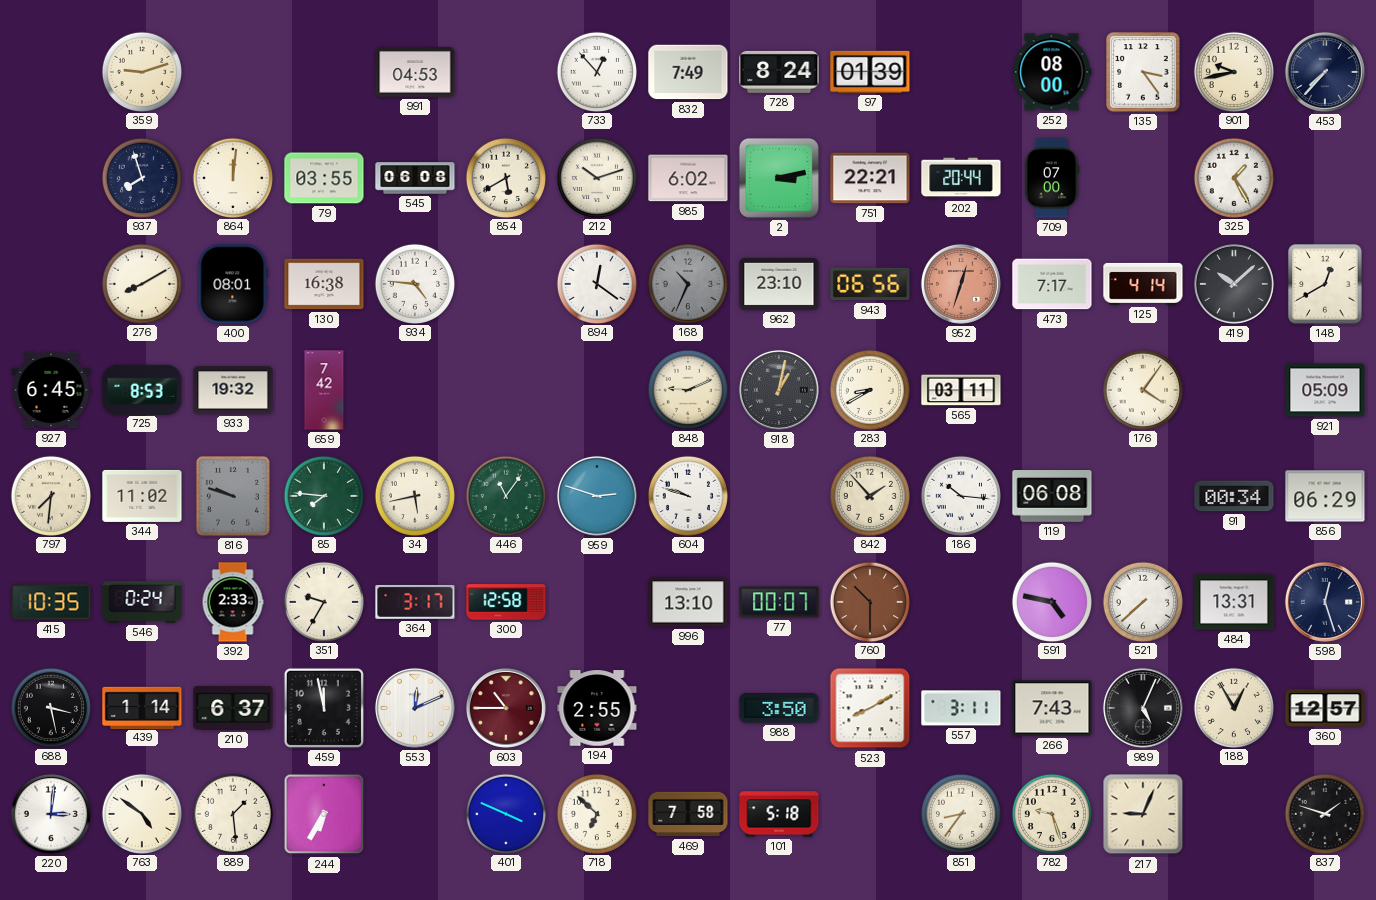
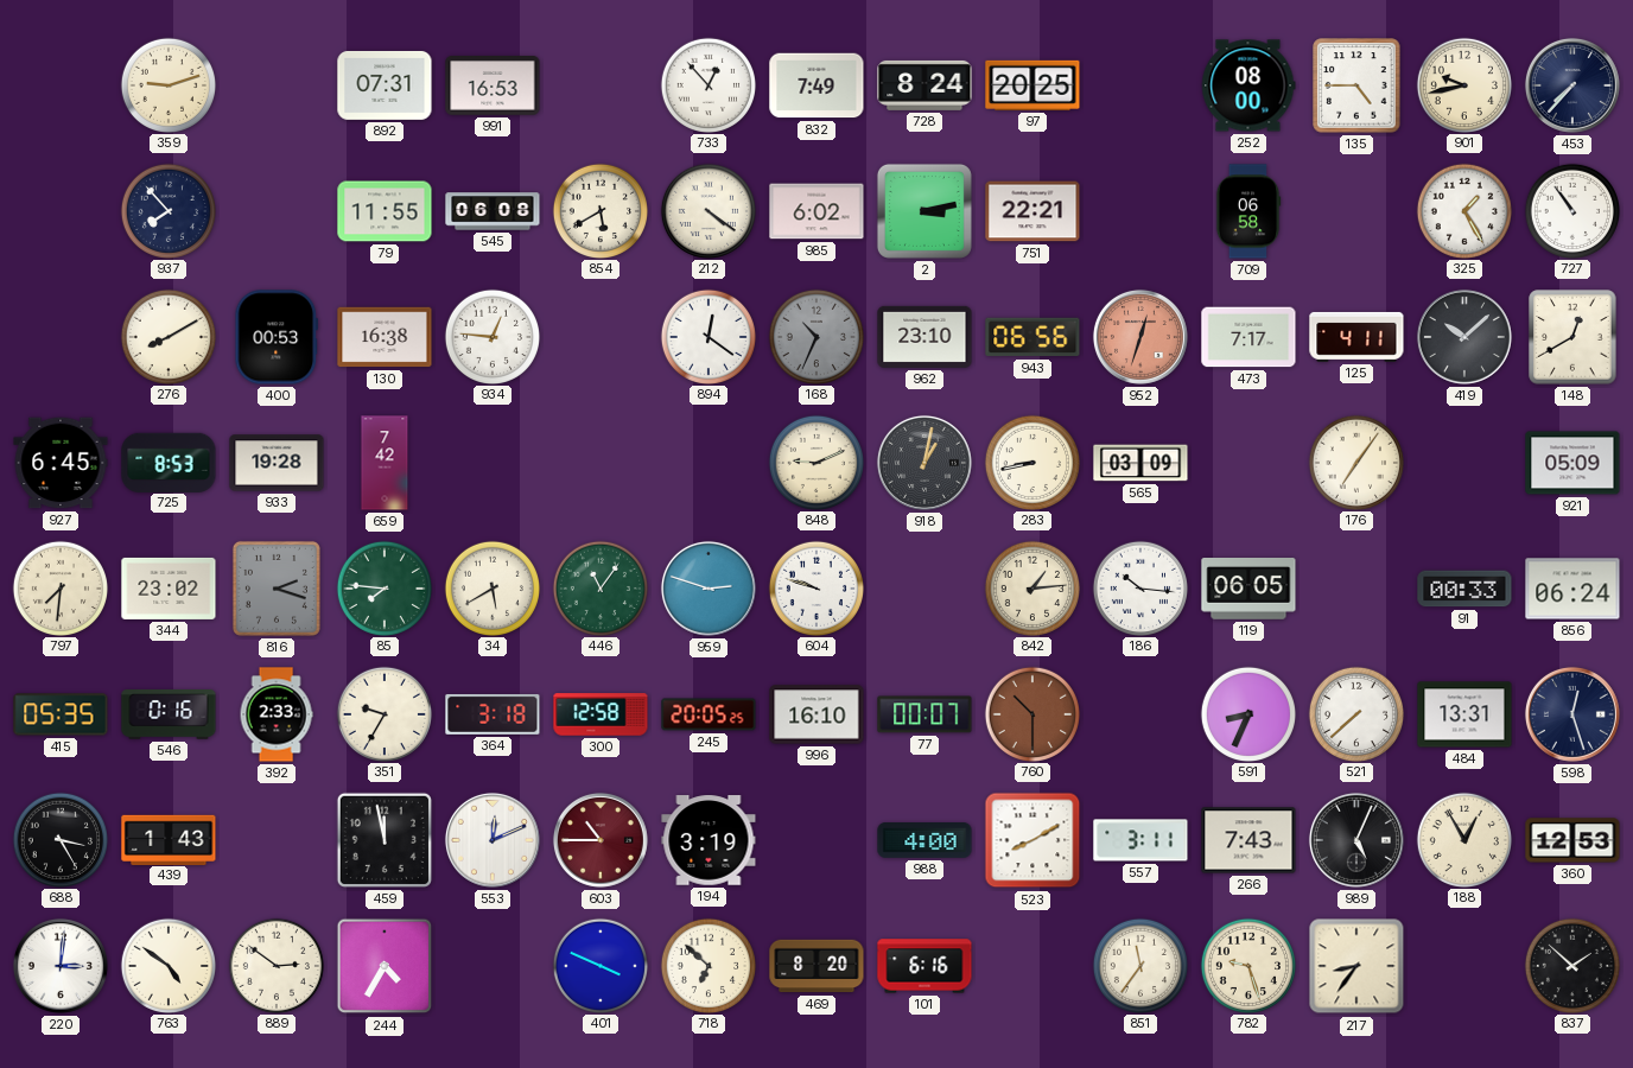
892: none -> 07:31
991: 04:53 -> 16:53
97: 01:39 -> 20:25
135: 3:24 -> 4:45
937: 7:57 -> 7:53
864: 12:01 -> none
79: 03:55 -> 11:55
212: 10:12 -> 4:21
202: 20:44 -> none
709: 07:00 -> 06:58
727: none -> 10:54
400: 08:01 -> 00:53
934: 4:46 -> 12:46
125: 4:14 -> 4:11
933: 19:32 -> 19:28
283: 8:40 -> 8:43
565: 03:11 -> 03:09
176: 4:06 -> 7:06
344: 11:02 -> 23:02
816: 9:48 -> 2:18
34: 5:43 -> 5:40
842: 1:53 -> 1:14
119: 06:08 -> 06:05
91: 00:34 -> 00:33
856: 06:29 -> 06:24
415: 10:35 -> 05:35
546: 0:24 -> 0:16
364: 3:17 -> 3:18
245: none -> 20:05
996: 13:10 -> 16:10
591: 4:47 -> 8:34
688: 3:28 -> 3:25
439: 1:14 -> 1:43
210: 6:37 -> none
194: 2:55 -> 3:19
988: 3:50 -> 4:00
360: 12:57 -> 12:53
889: 1:29 -> 2:51
244: 6:35 -> 4:35
469: 7:58 -> 8:20
101: 5:18 -> 6:16
851: 8:36 -> 11:36
217: 9:04 -> 8:36
837: 1:48 -> 1:52
